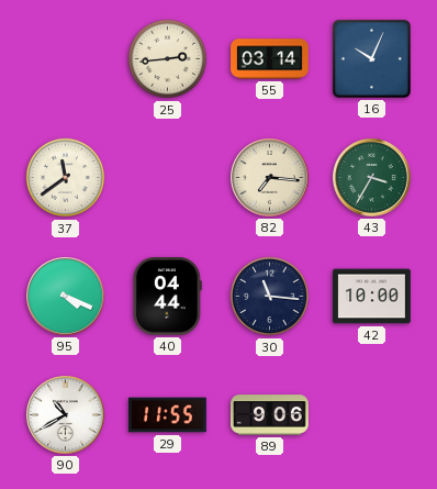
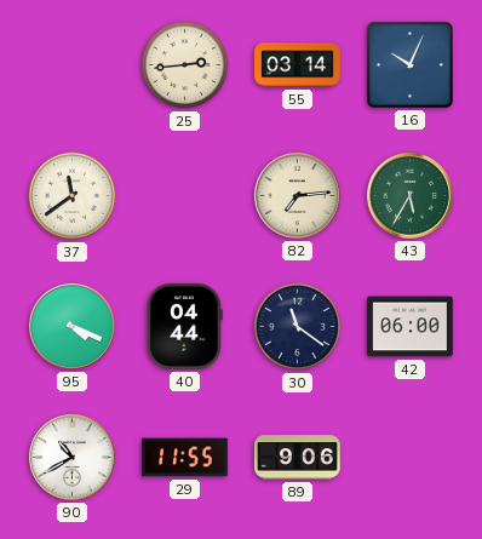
82: 7:16 -> 7:14
43: 3:35 -> 5:35
30: 11:16 -> 11:21
42: 10:00 -> 06:00
